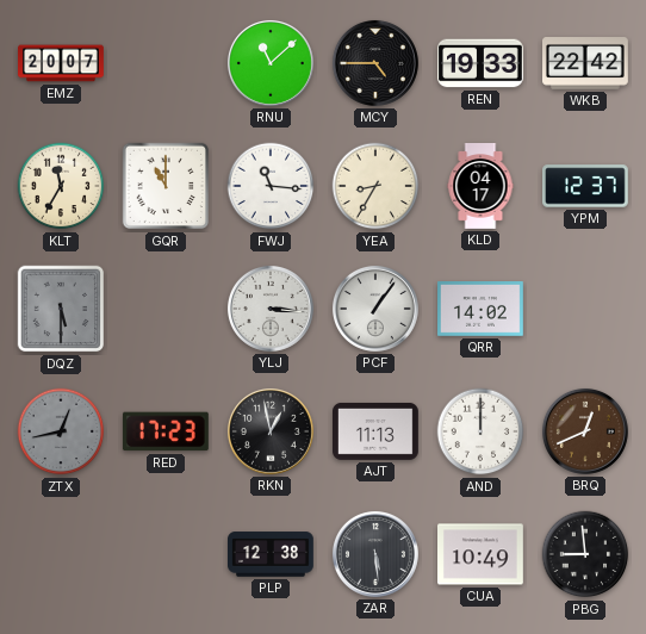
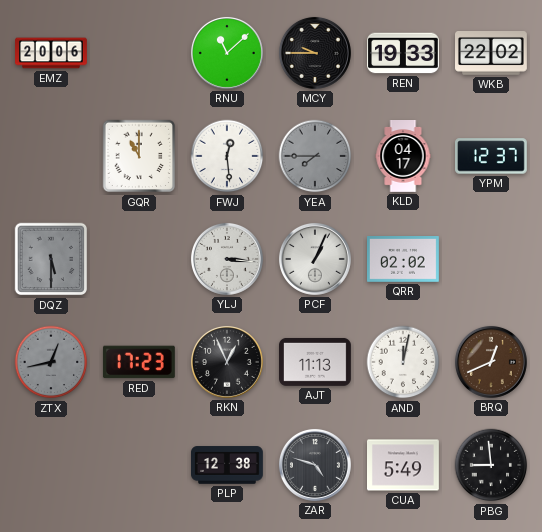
EMZ: 20:07 -> 20:06
MCY: 4:45 -> 9:45
WKB: 22:42 -> 22:02
KLT: 11:35 -> none
FWJ: 11:16 -> 12:29
YEA: 8:35 -> 7:45
YEA dial: cream -> grey
PCF: 1:06 -> 1:04
QRR: 14:02 -> 02:02
RKN: 12:58 -> 12:56
AND: 12:00 -> 12:02
ZAR: 5:29 -> 4:48
CUA: 10:49 -> 5:49
